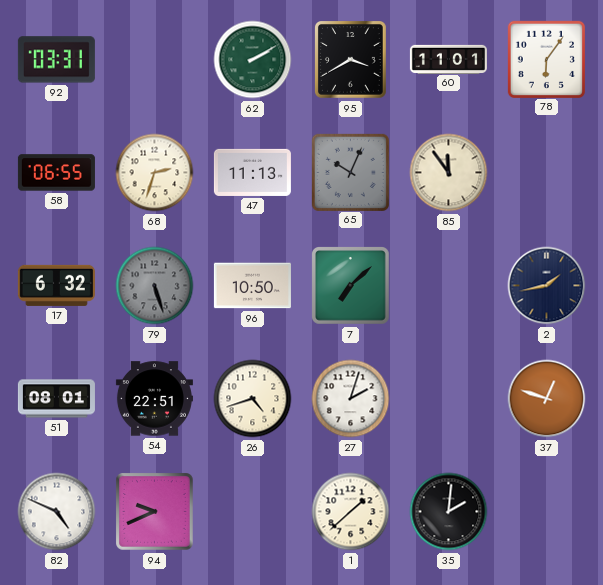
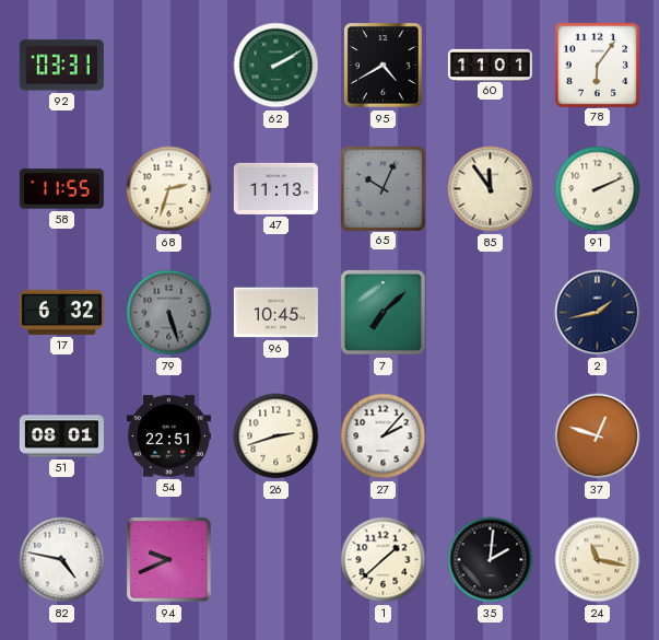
95: 3:40 -> 4:40
58: 06:55 -> 11:55
91: none -> 2:11
96: 10:50 -> 10:45
26: 4:42 -> 2:42
27: 2:03 -> 2:07
82: 4:49 -> 4:47
24: none -> 11:17
